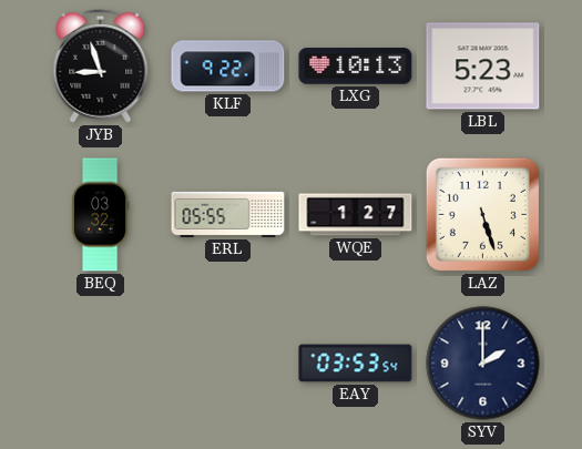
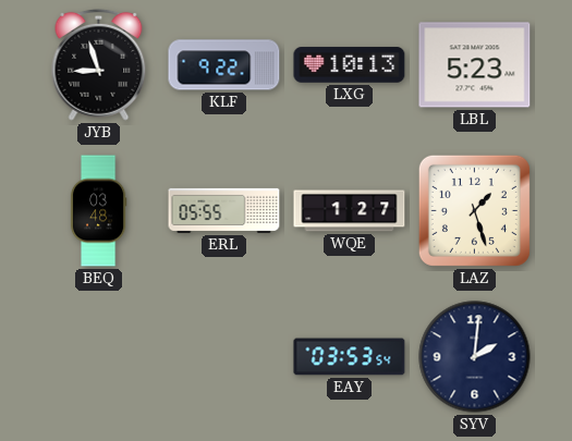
BEQ: 03:32 -> 03:48
LAZ: 5:27 -> 1:27
SYV: 2:00 -> 2:01
